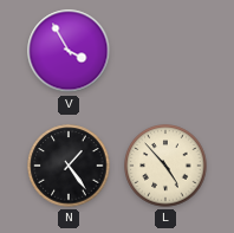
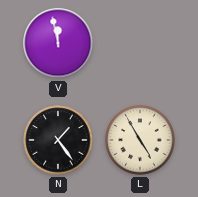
V: 3:55 -> 11:58
L: 4:53 -> 4:55
